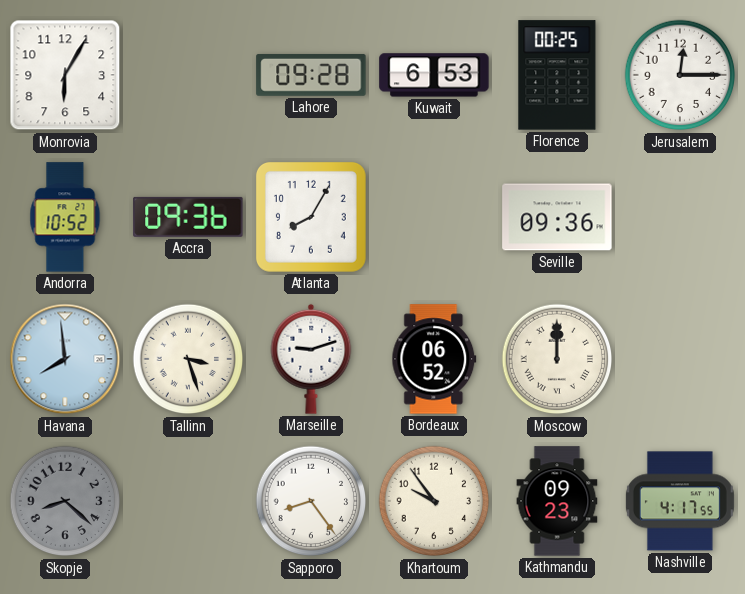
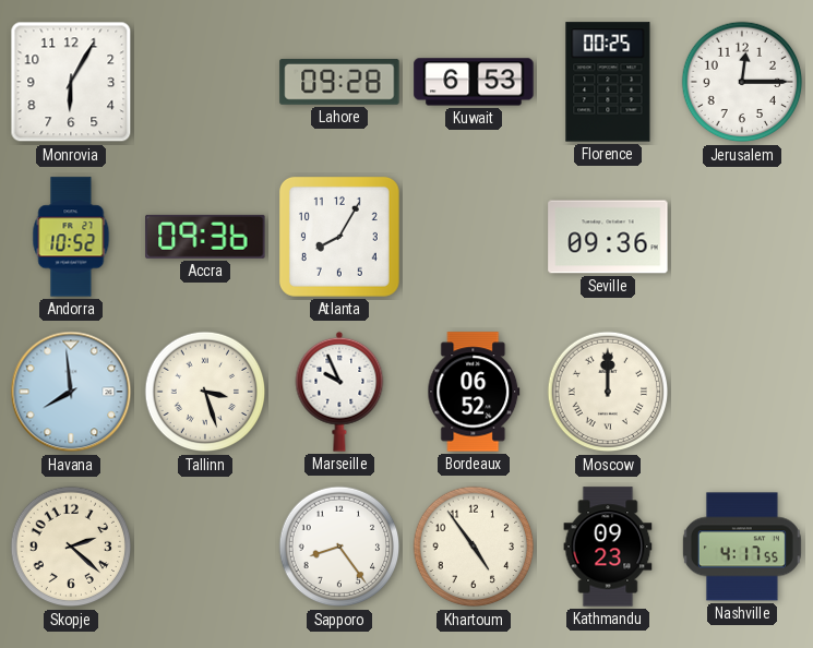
Marseille: 9:12 -> 9:56
Skopje: 8:22 -> 2:22
Skopje dial: grey -> cream
Khartoum: 9:54 -> 4:54
